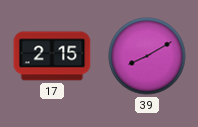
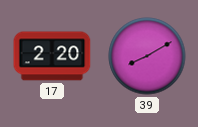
17: 2:15 -> 2:20
